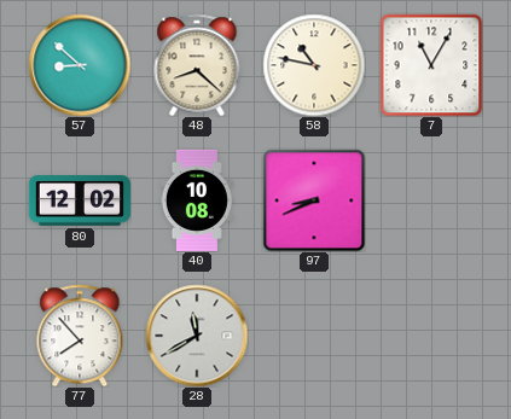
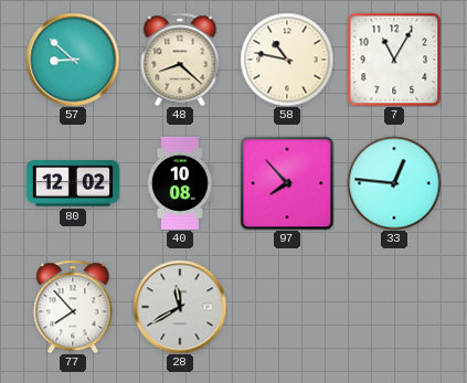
97: 8:41 -> 7:53
33: none -> 12:46
